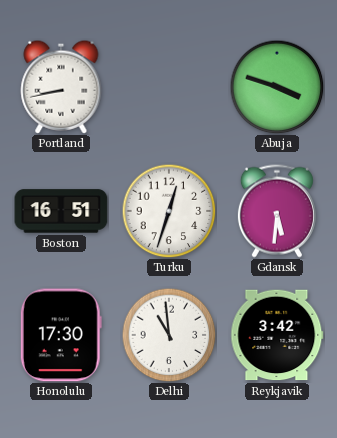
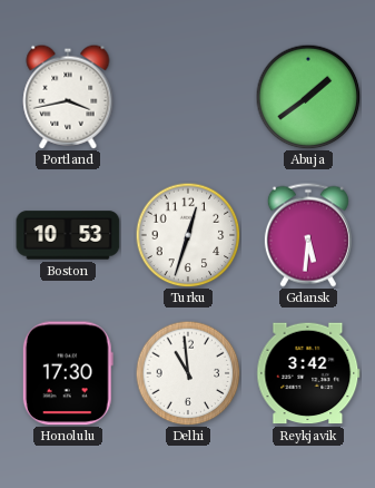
Portland: 8:43 -> 3:43
Abuja: 3:48 -> 1:39
Boston: 16:51 -> 10:53
